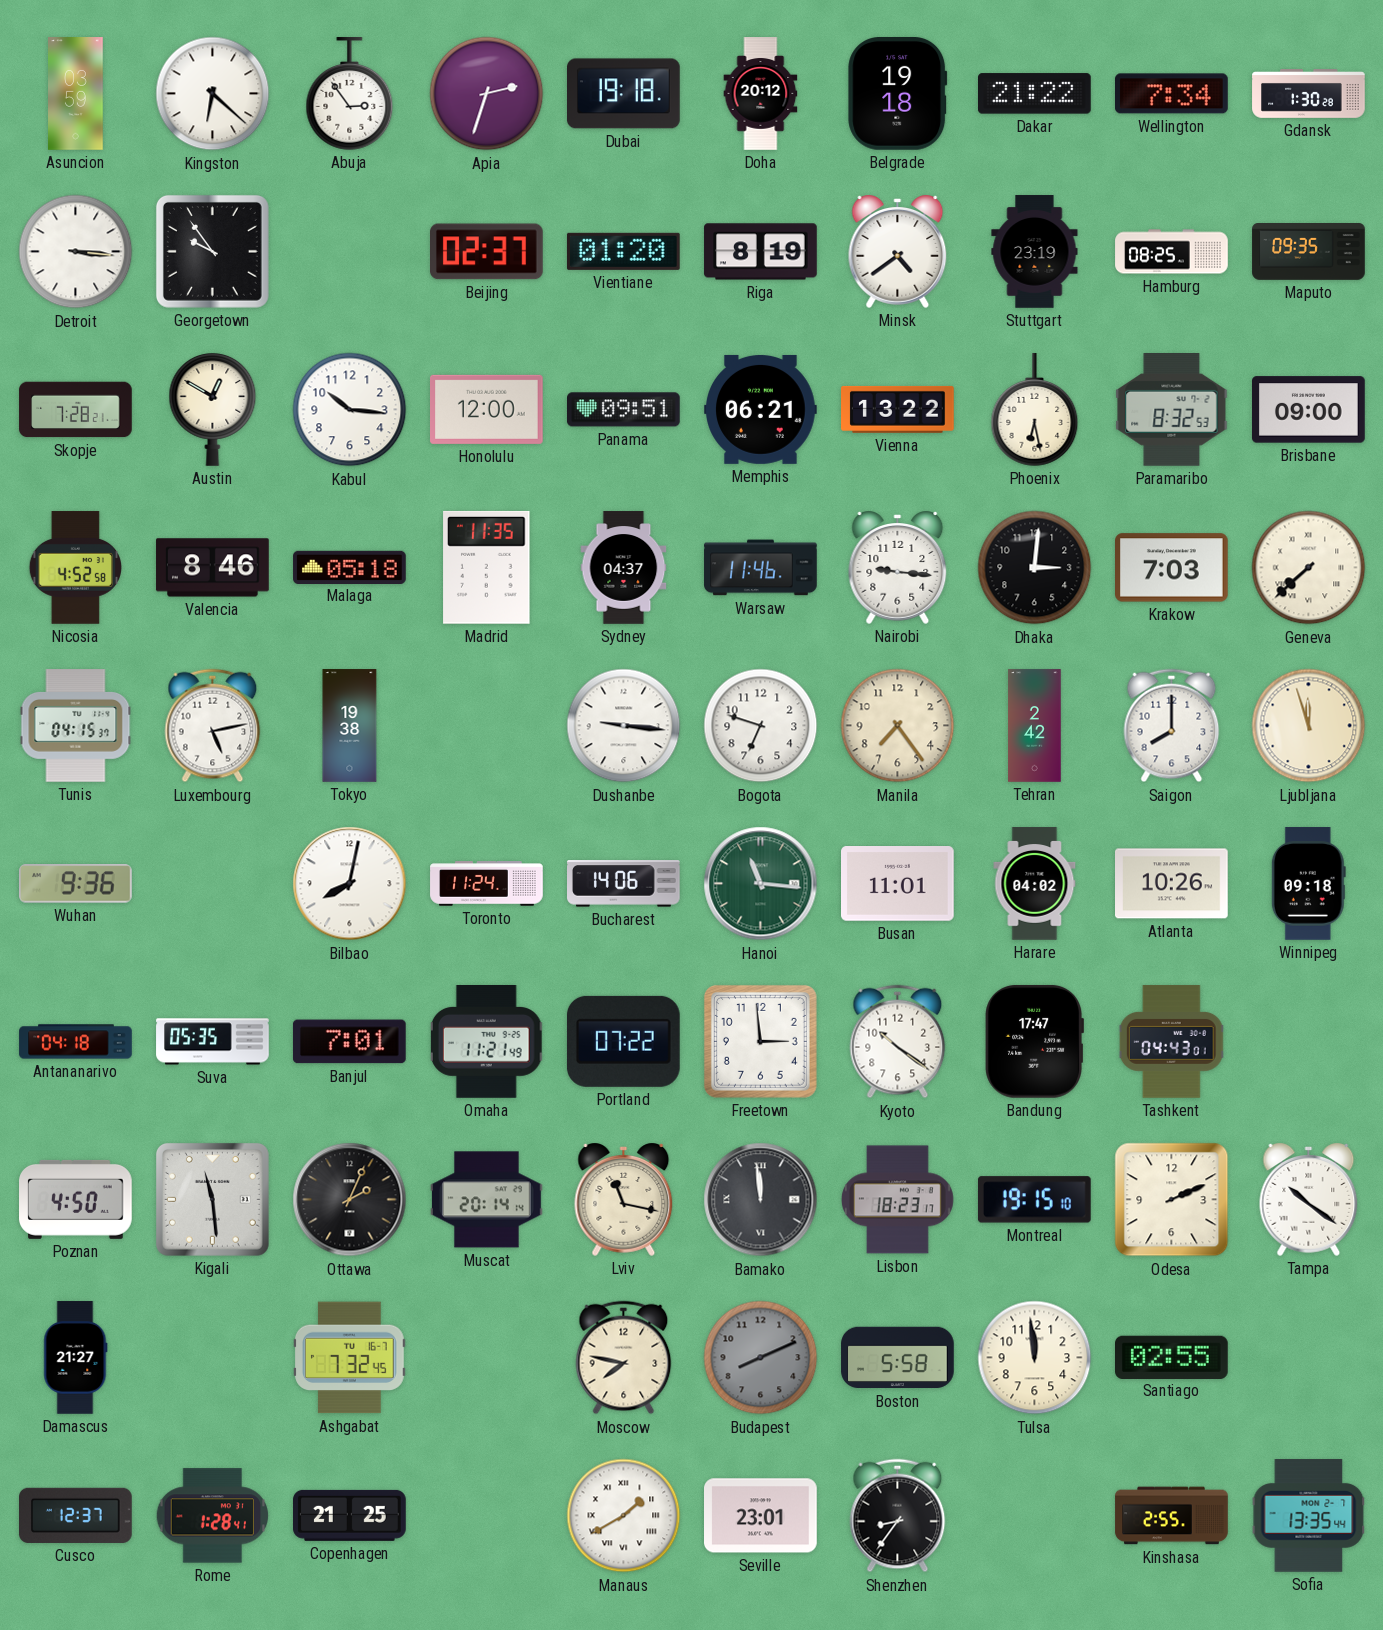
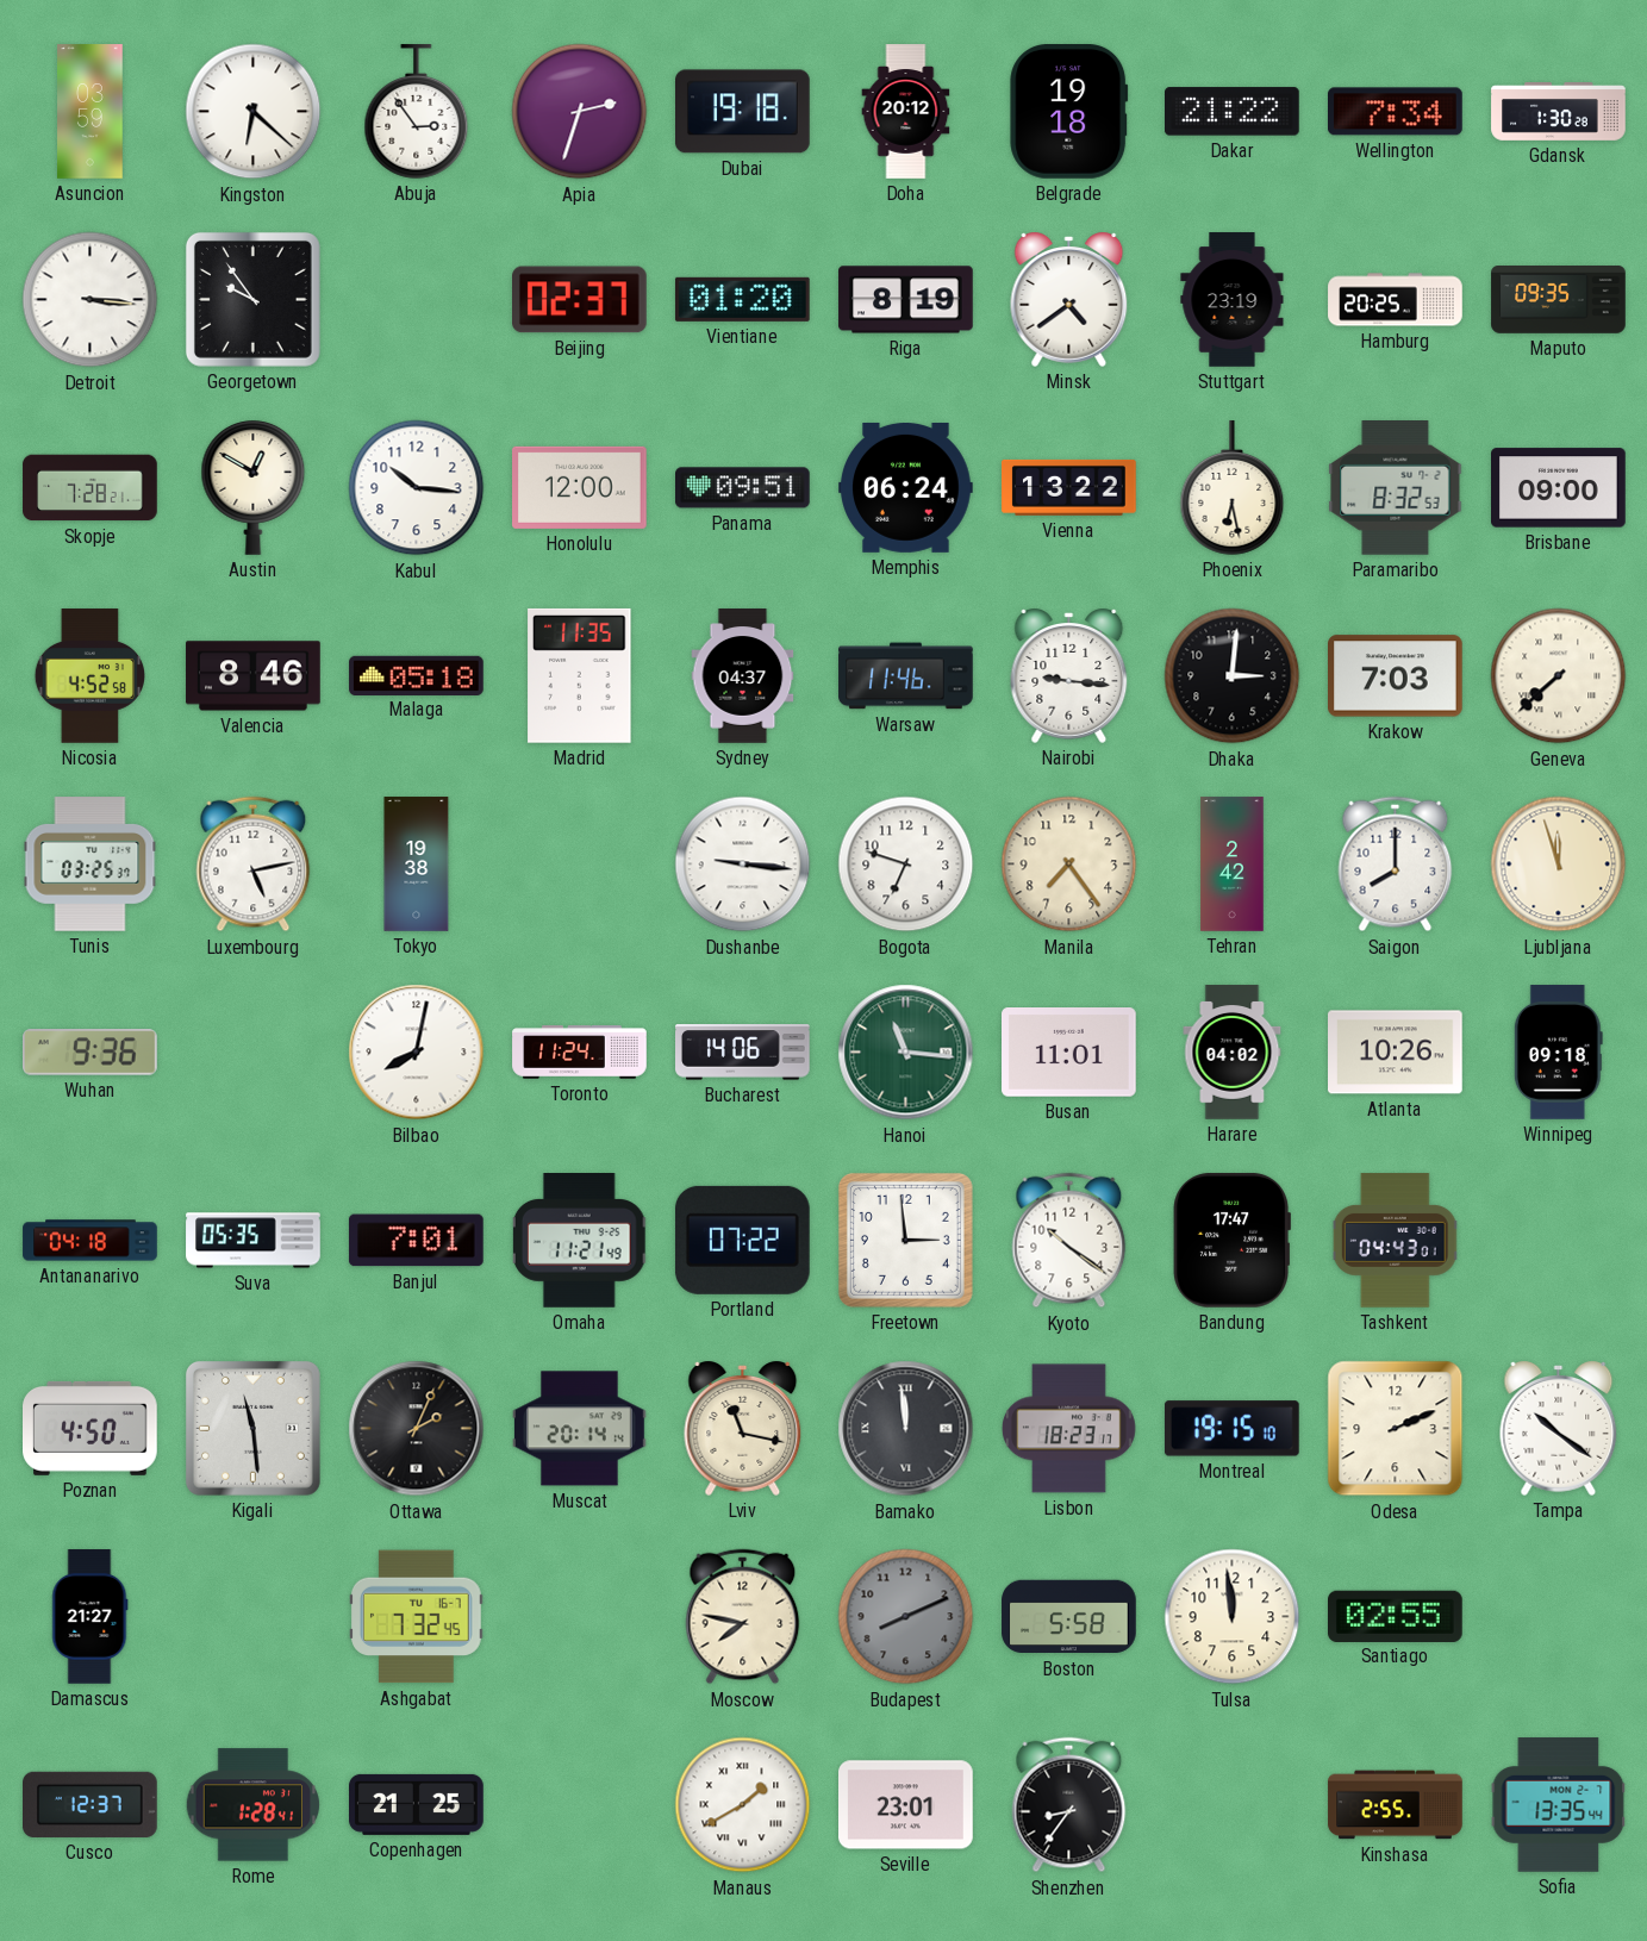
Hamburg: 08:25 -> 20:25
Memphis: 06:21 -> 06:24
Tunis: 04:15 -> 03:25
